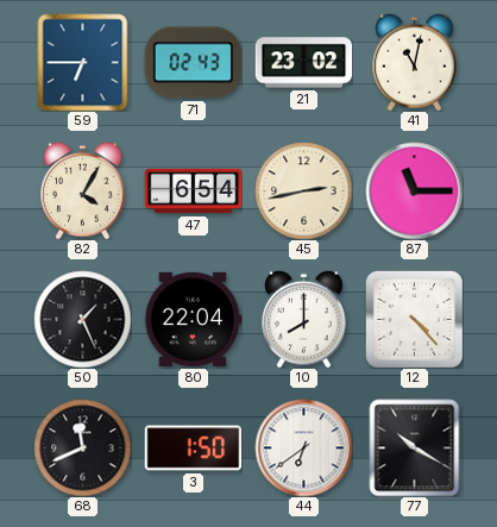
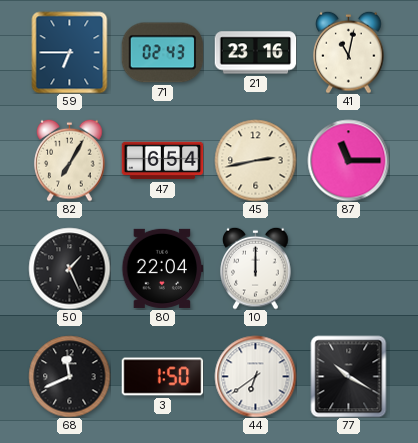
21: 23:02 -> 23:16
82: 4:05 -> 7:05
10: 8:00 -> 12:00
12: 4:23 -> none
